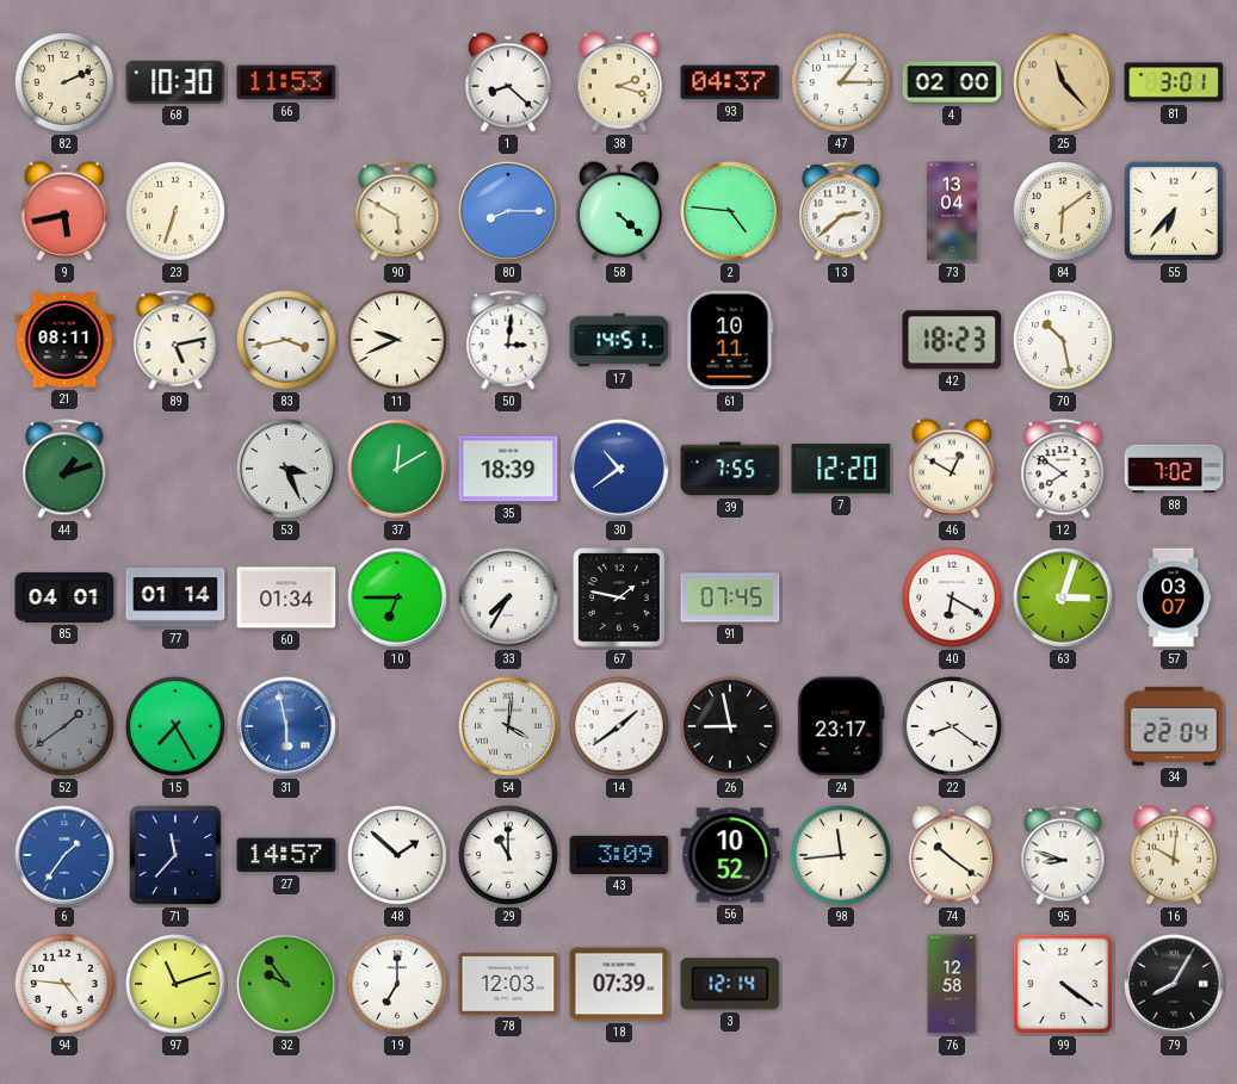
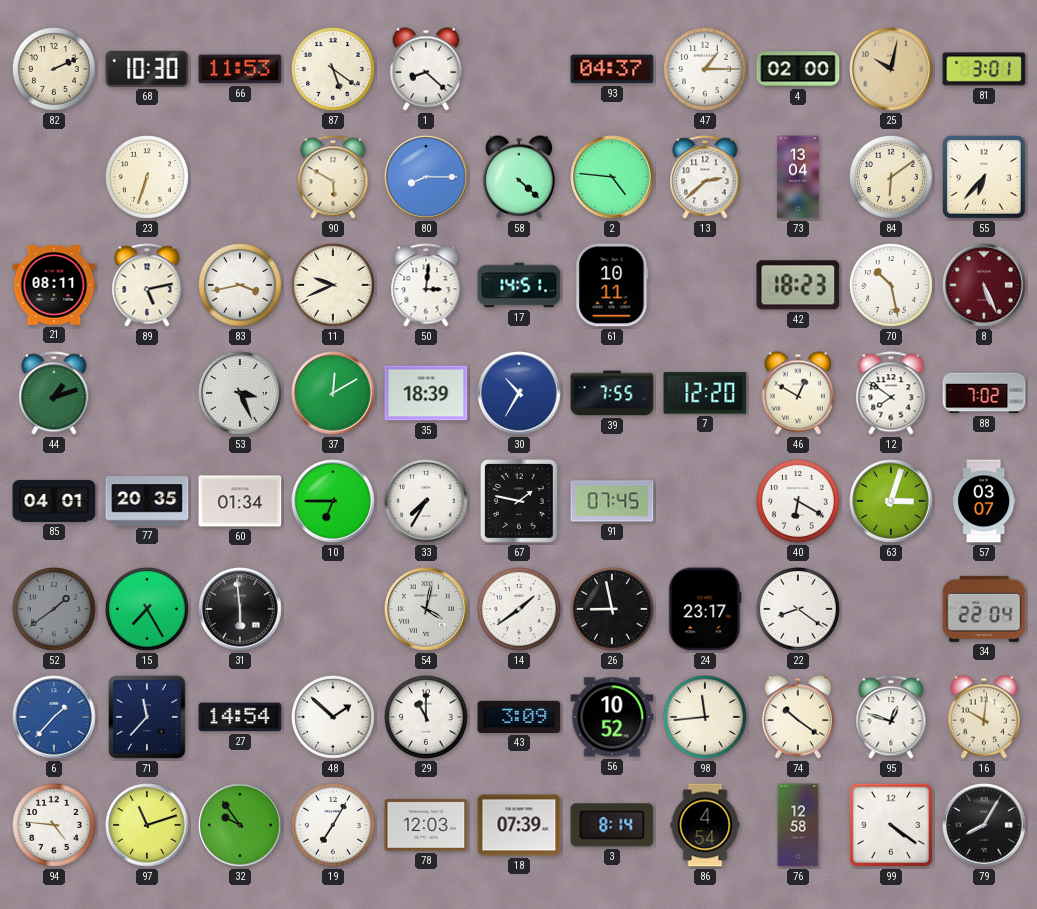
87: none -> 5:21
38: 2:18 -> none
25: 11:23 -> 10:02
9: 5:43 -> none
8: none -> 5:26
30: 10:39 -> 10:35
77: 01:14 -> 20:35
31: 5:58 -> 5:59
31 dial: blue -> black
54: 4:01 -> 4:02
6: 1:36 -> 1:37
27: 14:57 -> 14:54
95: 8:48 -> 12:48
19: 7:00 -> 7:05
3: 12:14 -> 8:14
86: none -> 4:54
